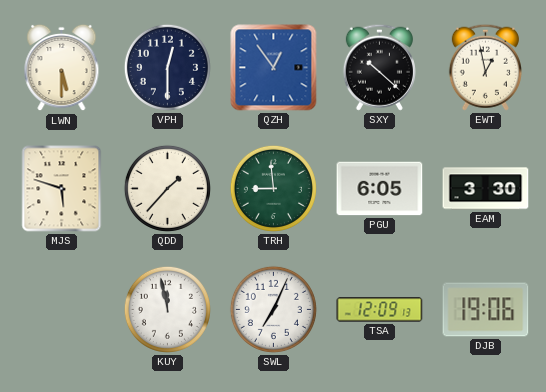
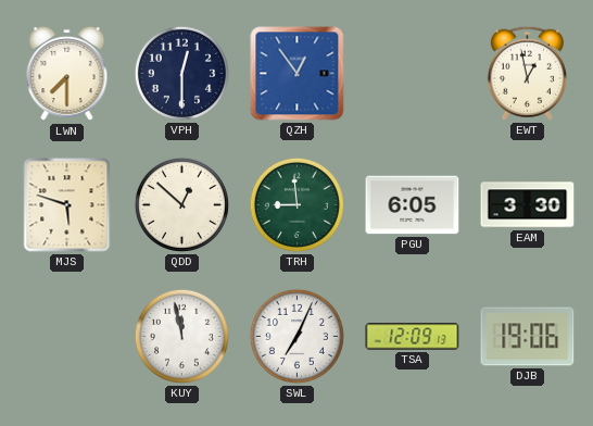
LWN: 5:30 -> 7:30
SXY: 10:22 -> none
QDD: 1:37 -> 12:52
